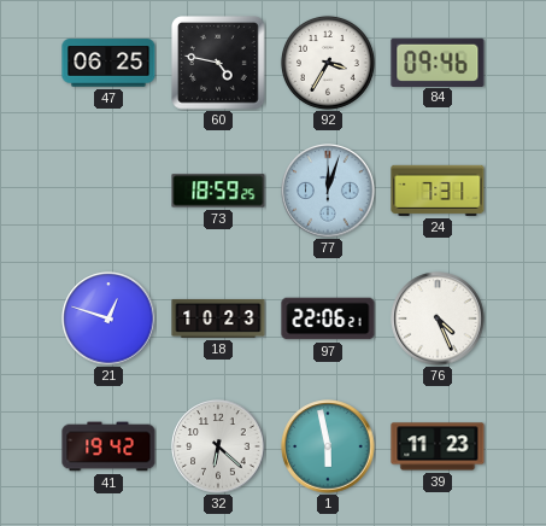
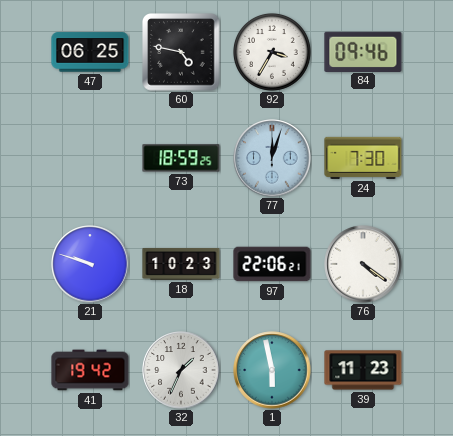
24: 7:31 -> 7:30
21: 12:48 -> 9:48
76: 4:26 -> 4:21
32: 6:22 -> 1:34
